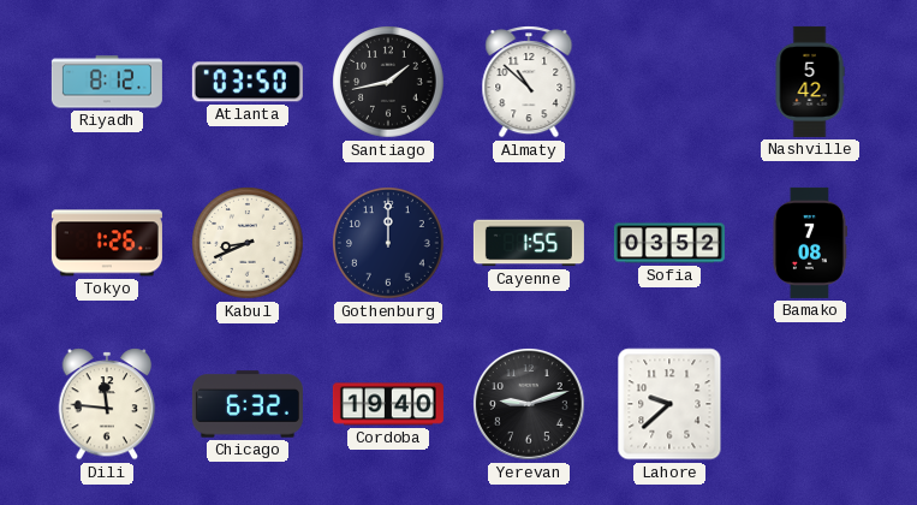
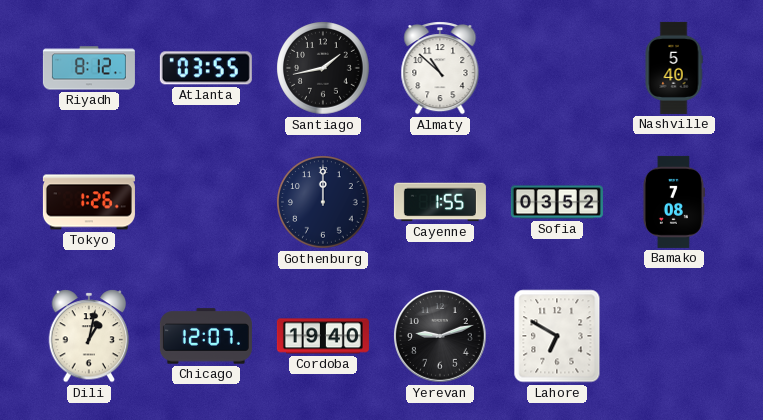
Atlanta: 03:50 -> 03:55
Nashville: 5:42 -> 5:40
Kabul: 8:41 -> none
Dili: 11:46 -> 1:02
Chicago: 6:32 -> 12:07
Lahore: 9:38 -> 6:50
